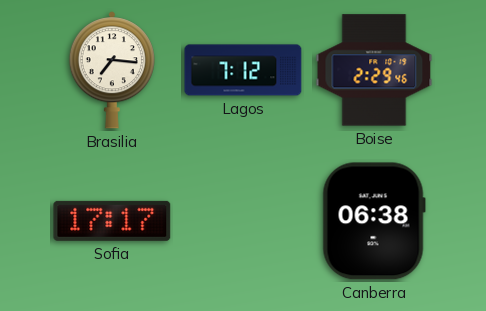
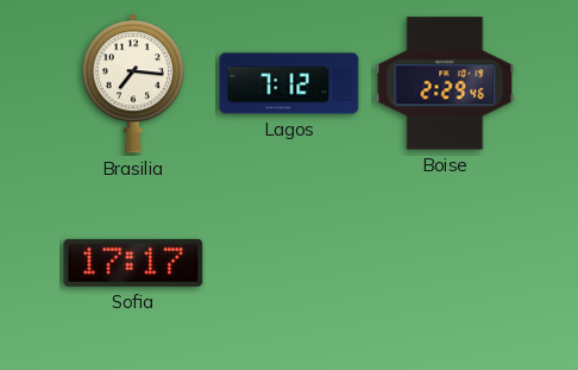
Canberra: 06:38 -> none
